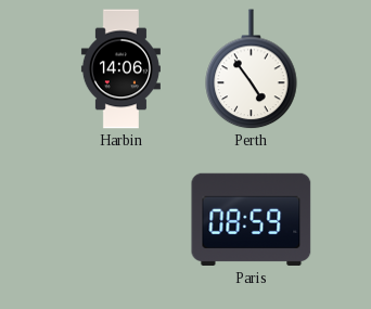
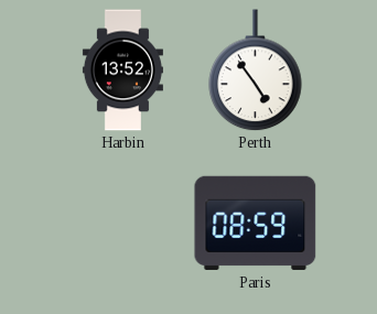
Harbin: 14:06 -> 13:52
